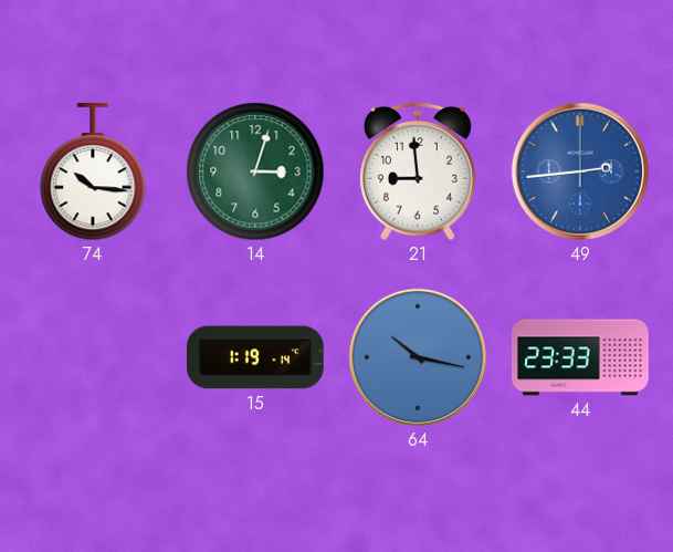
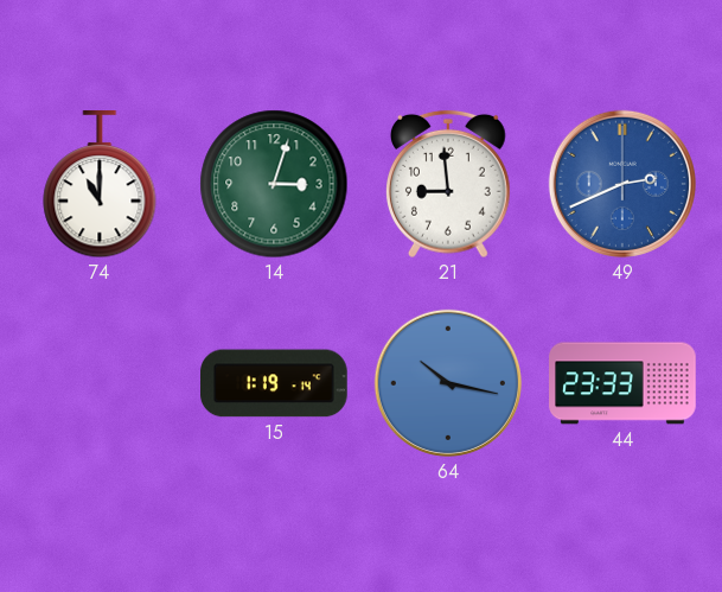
74: 10:16 -> 11:00
49: 2:44 -> 2:41
